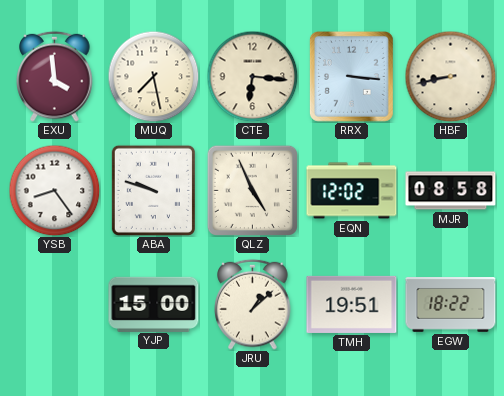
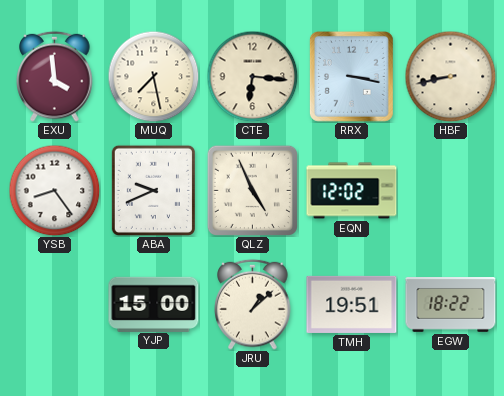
RRX: 3:16 -> 3:17
ABA: 9:48 -> 9:41
MJR: 08:58 -> none
